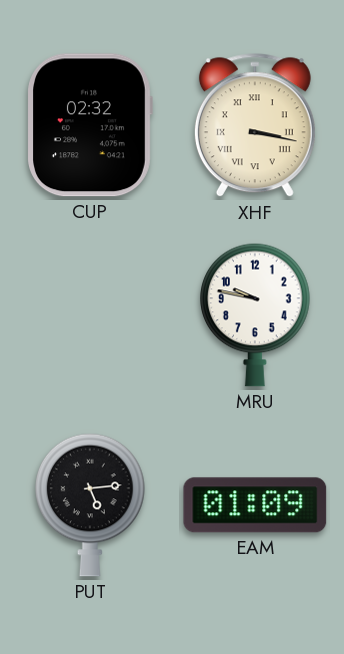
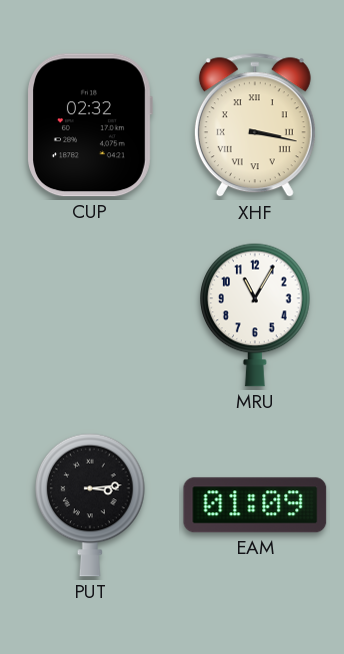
MRU: 9:47 -> 11:05
PUT: 5:14 -> 3:14
